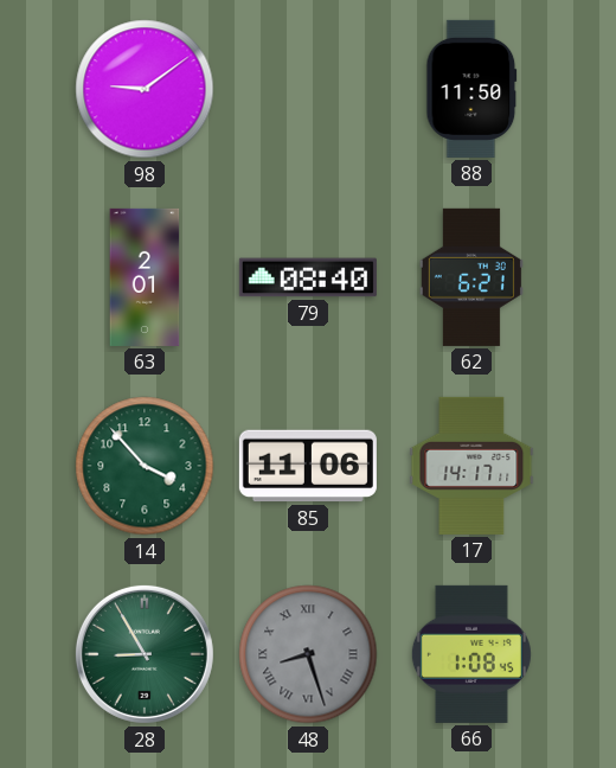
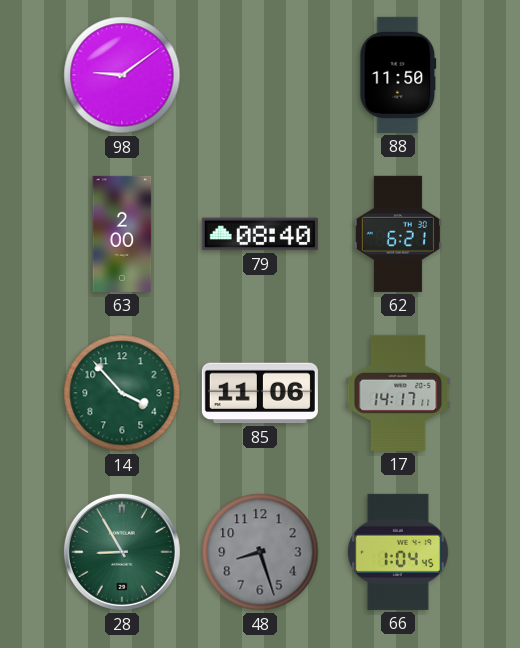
63: 2:01 -> 2:00
48 numerals: Roman -> Arabic
66: 1:08 -> 1:04
